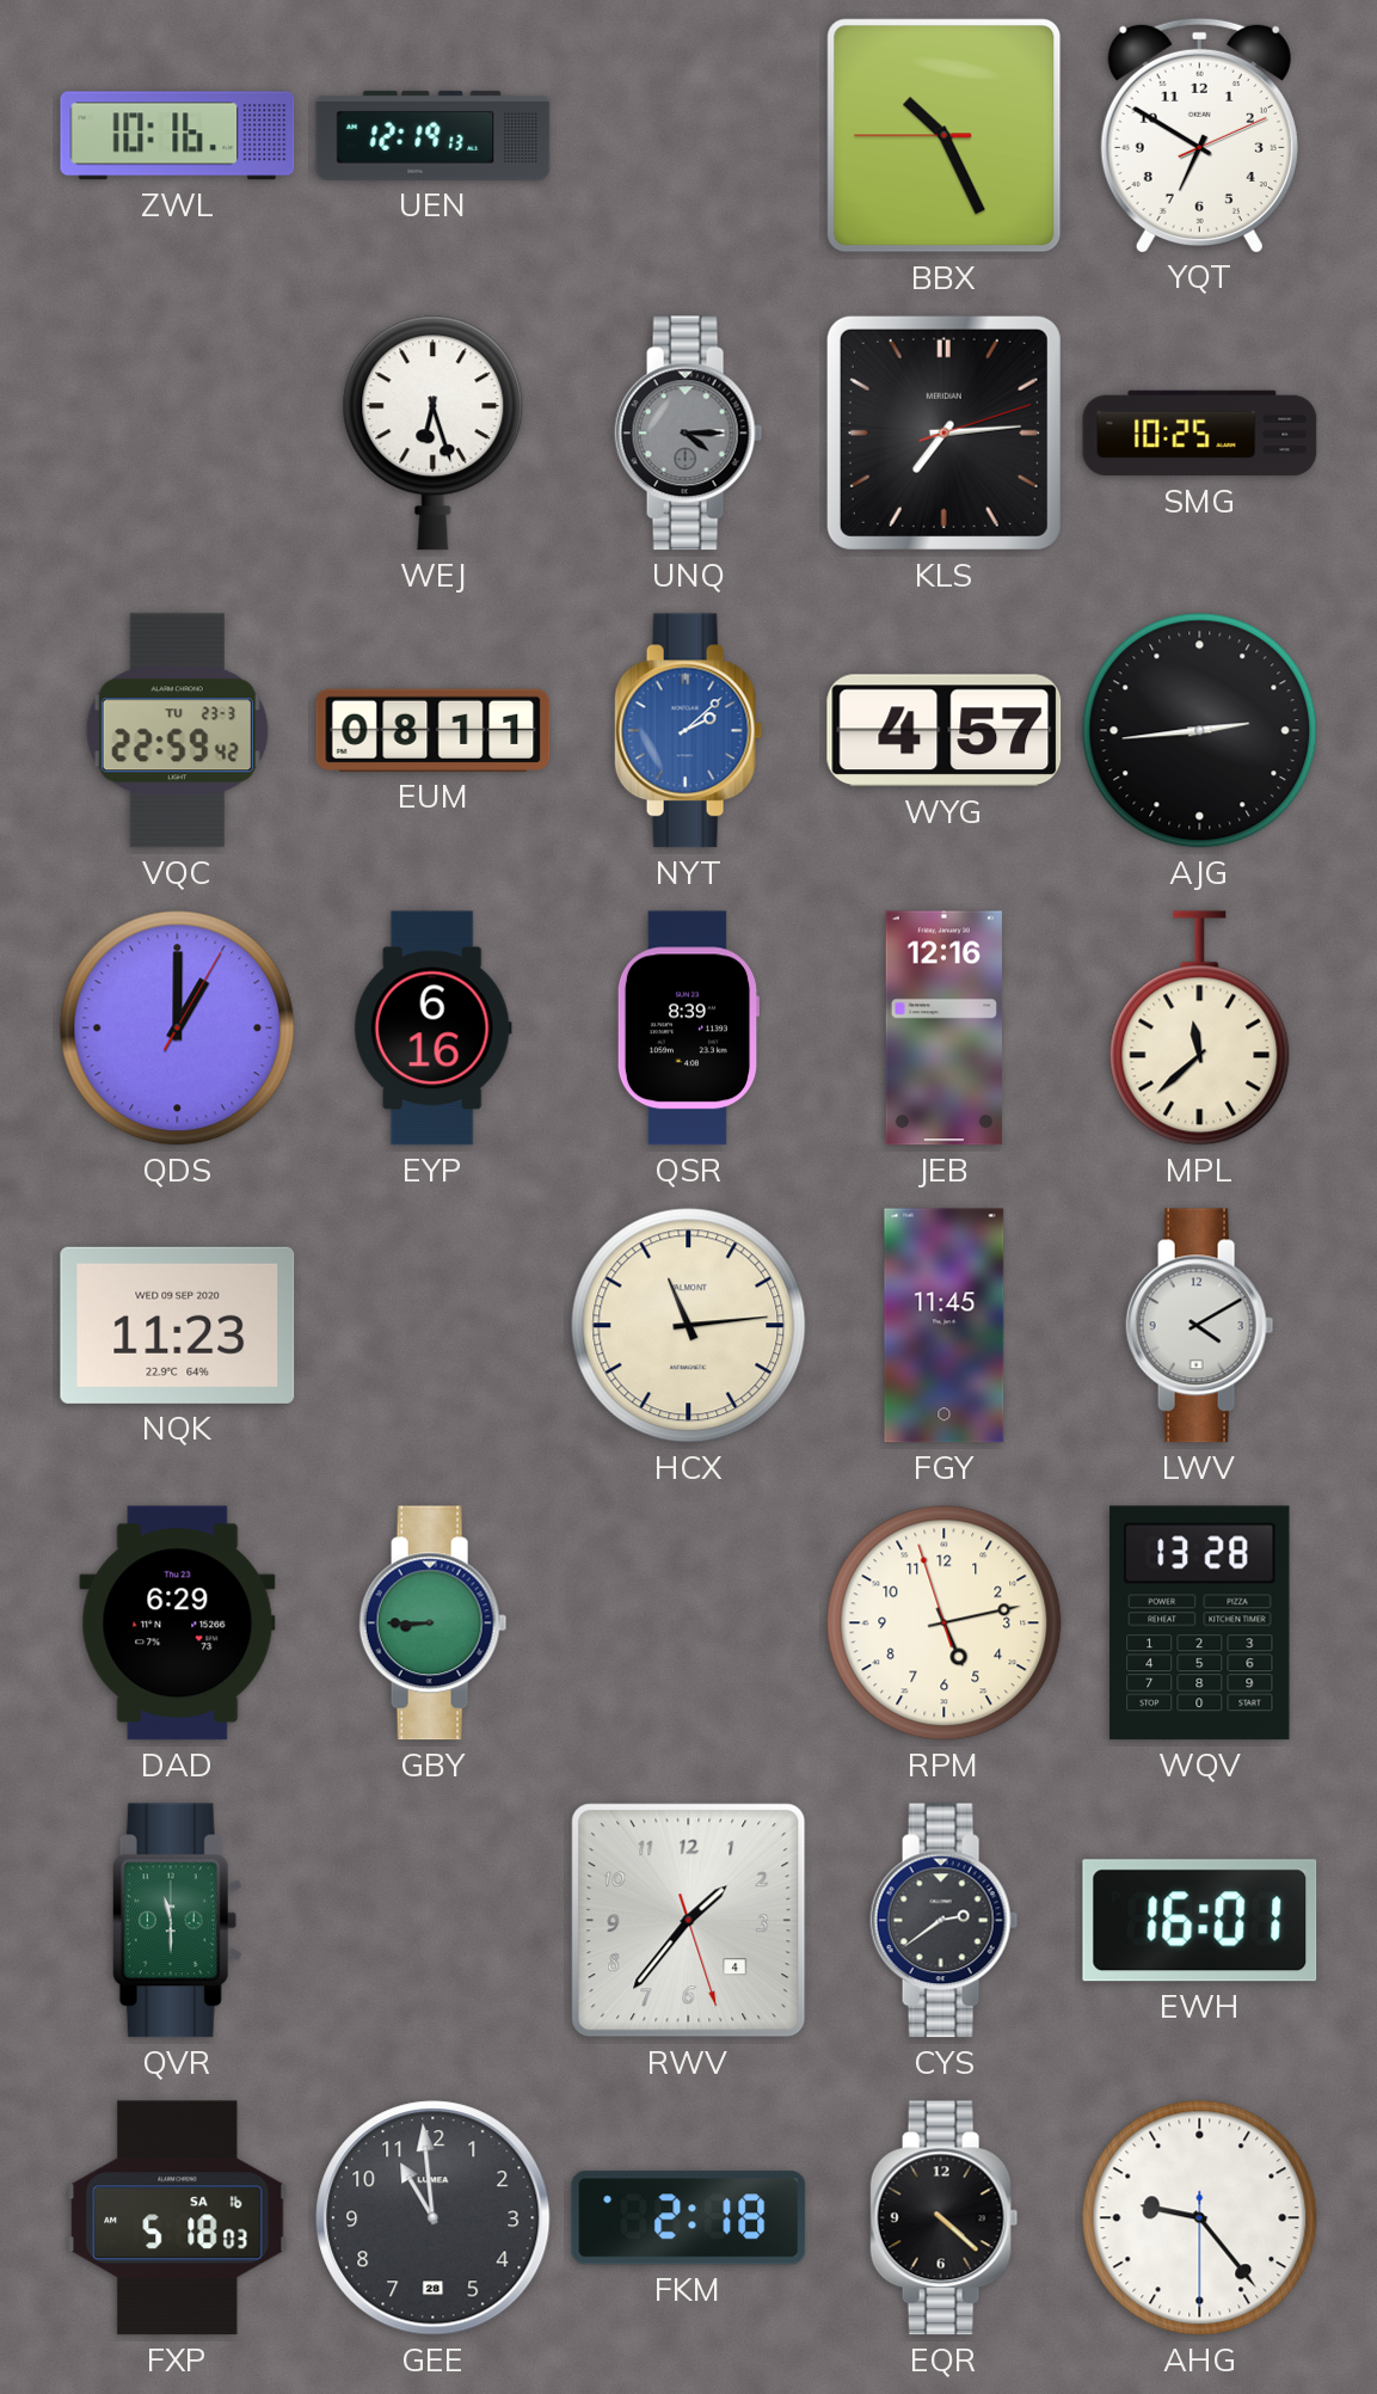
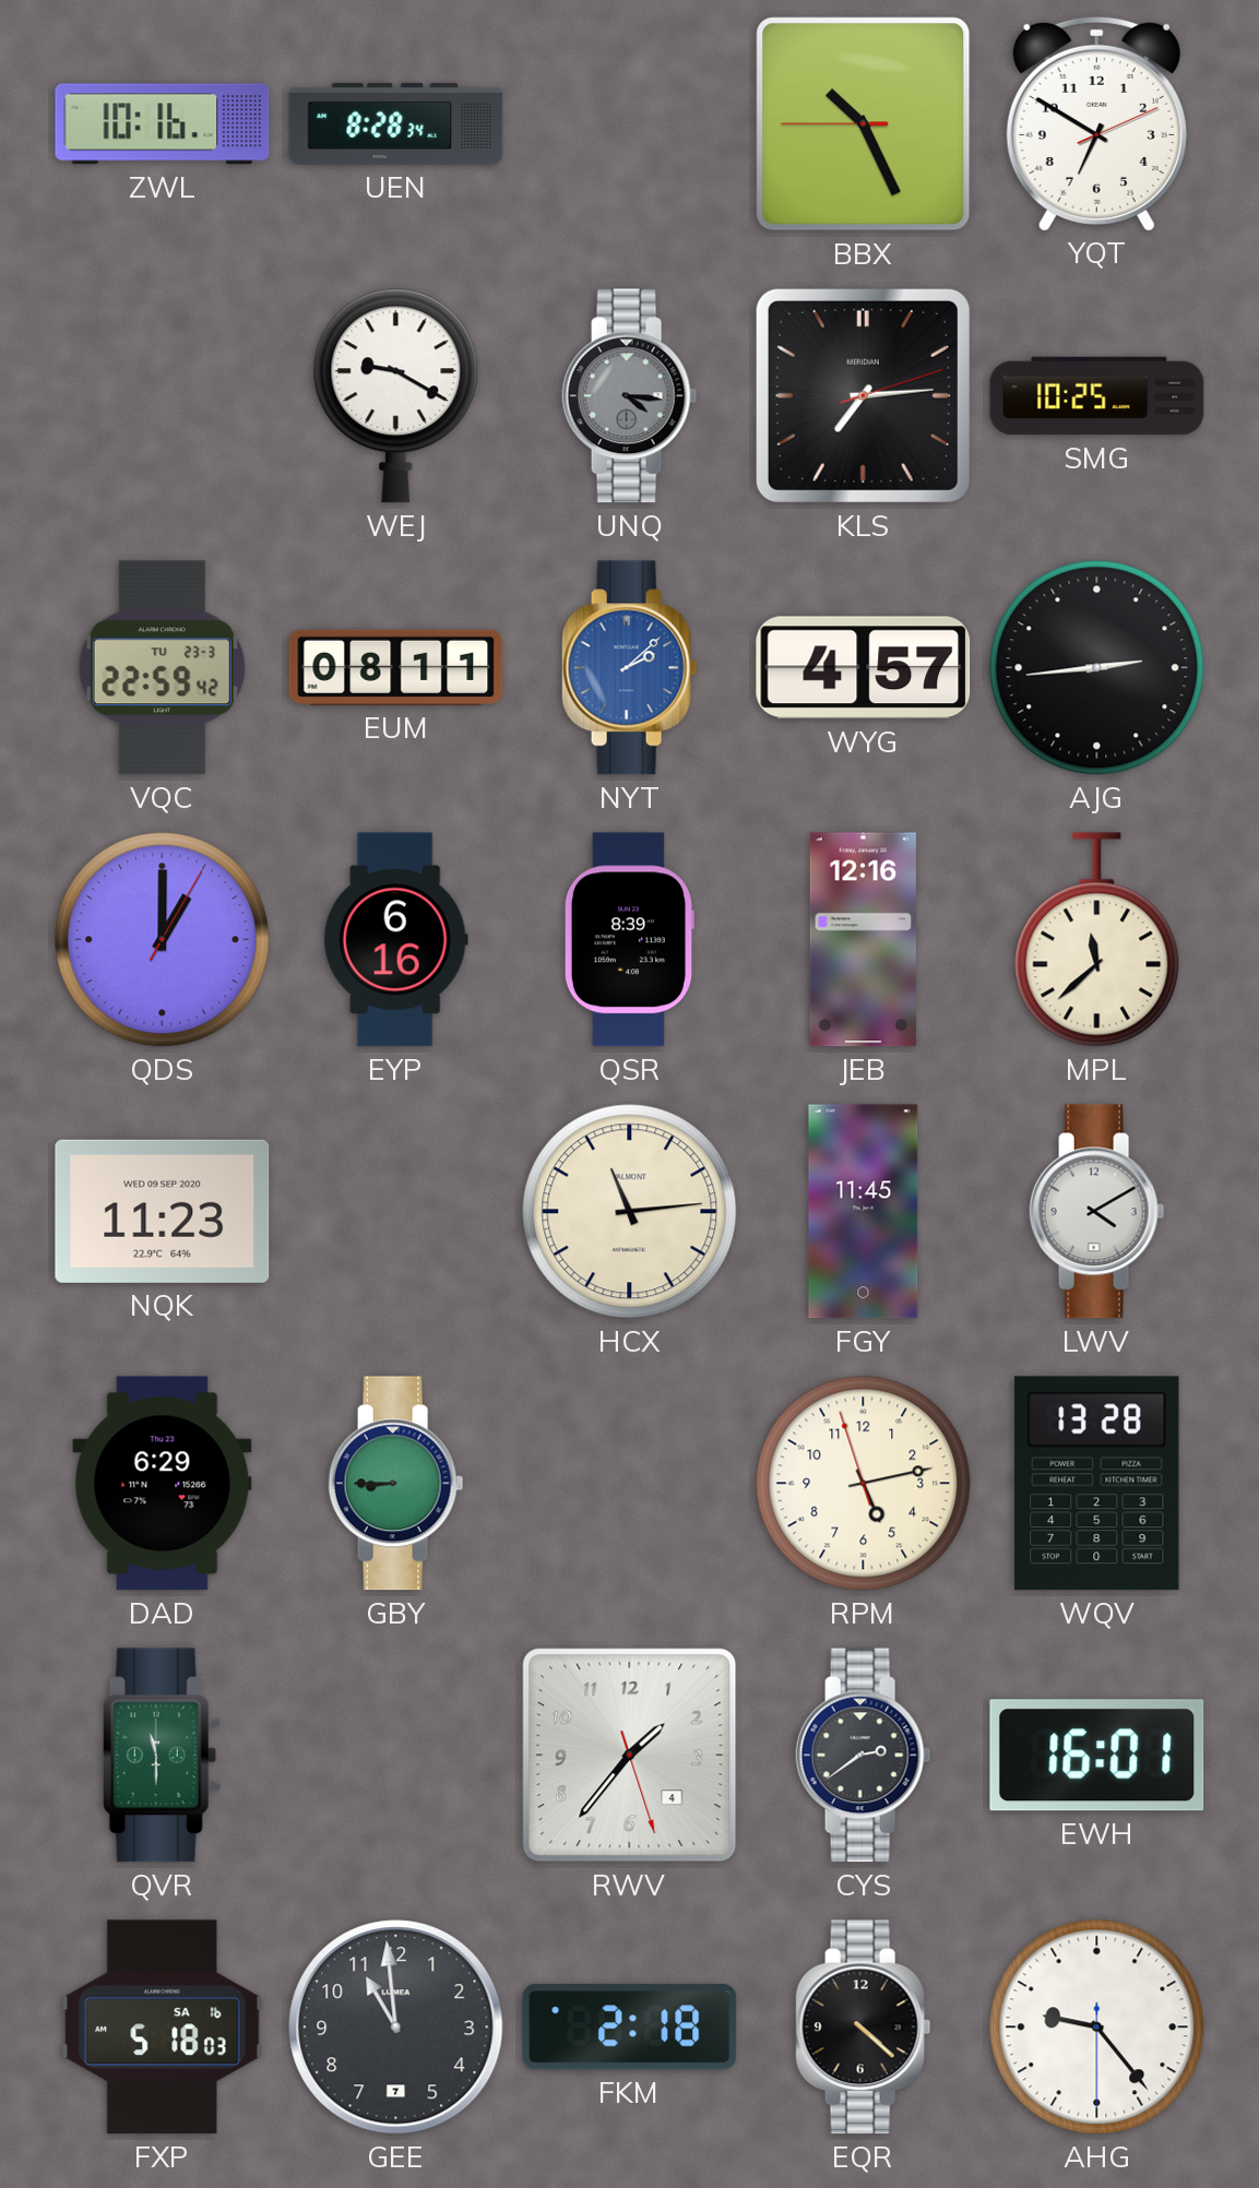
UEN: 12:19 -> 8:28
WEJ: 6:27 -> 9:20
UNQ: 4:15 -> 4:16
GEE date: 28 -> 7
